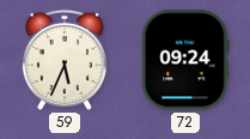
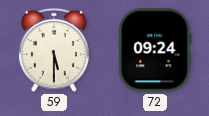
59: 5:34 -> 5:30
